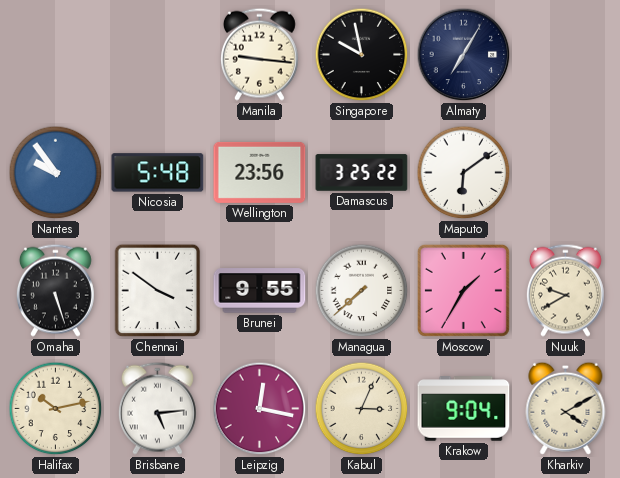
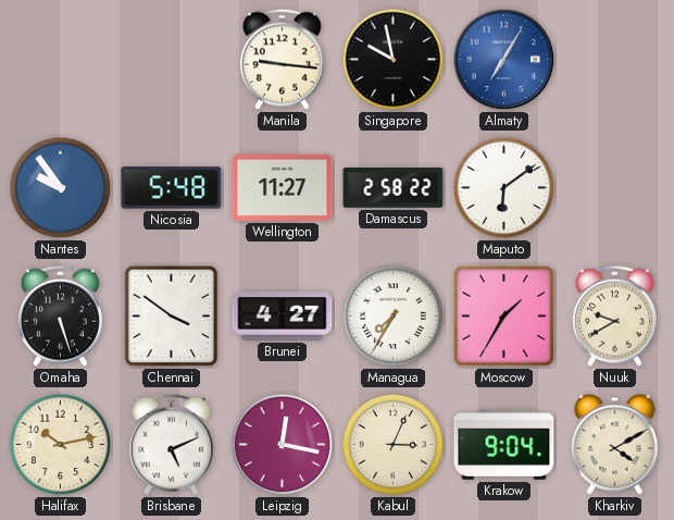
Almaty dial: navy -> blue
Wellington: 23:56 -> 11:27
Damascus: 3:25 -> 2:58
Brunei: 9:55 -> 4:27
Managua: 7:38 -> 7:35
Brisbane: 5:14 -> 5:11
